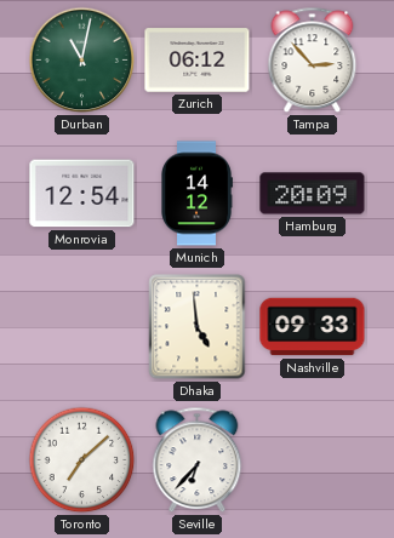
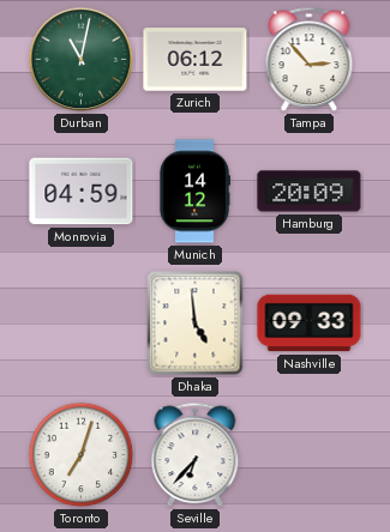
Monrovia: 12:54 -> 04:59
Toronto: 7:08 -> 7:03
